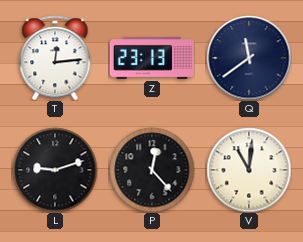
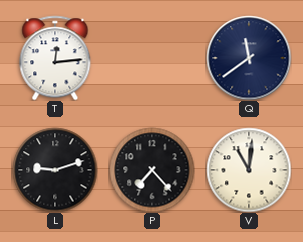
Z: 23:13 -> none
P: 12:23 -> 7:23
